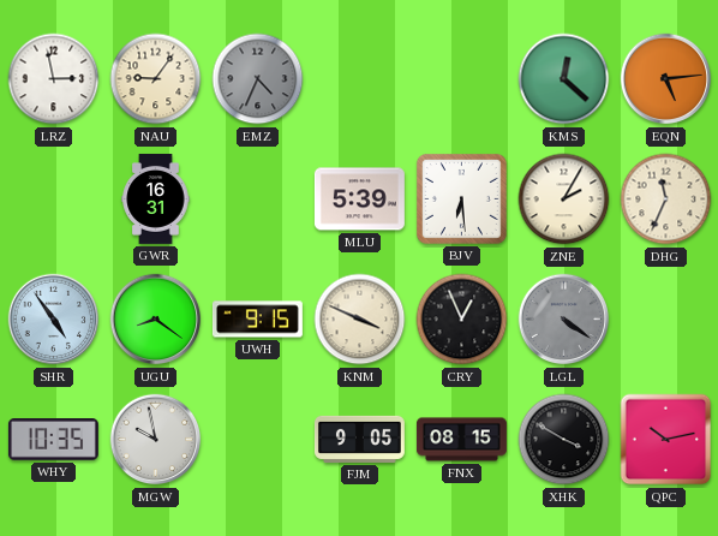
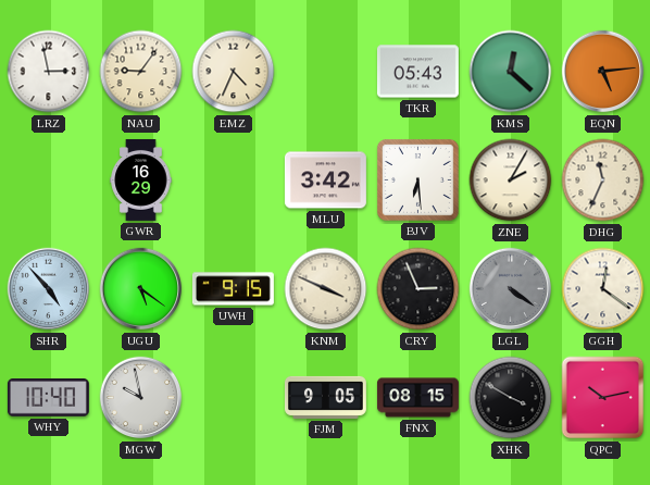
EMZ dial: grey -> cream
TKR: none -> 05:43
GWR: 16:31 -> 16:29
MLU: 5:39 -> 3:42
SHR: 4:54 -> 4:53
UGU: 8:21 -> 5:21
CRY: 12:56 -> 2:56
GGH: none -> 12:21
WHY: 10:35 -> 10:40
